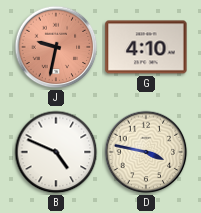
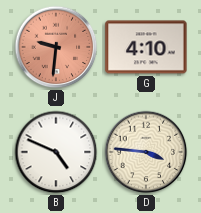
J: 9:32 -> 9:31
D: 3:47 -> 3:46
